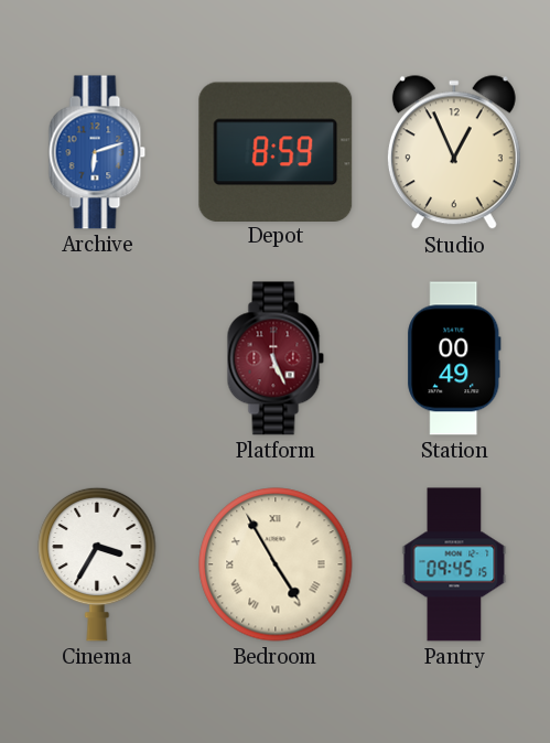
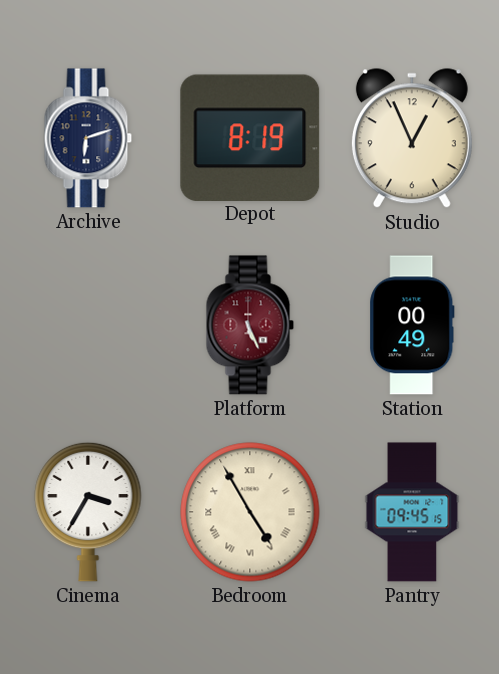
Archive dial: blue -> navy
Depot: 8:59 -> 8:19
